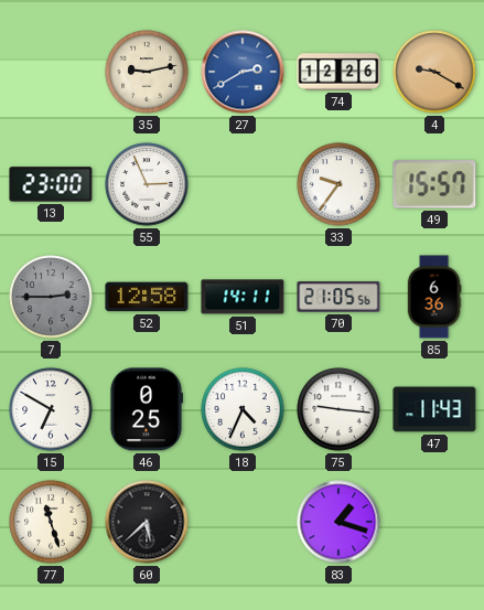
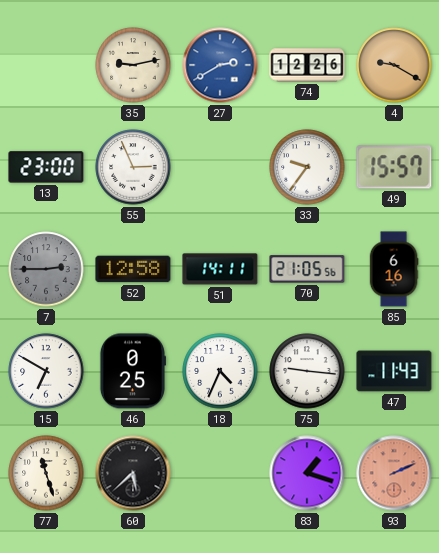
85: 6:36 -> 6:16
93: none -> 2:11
